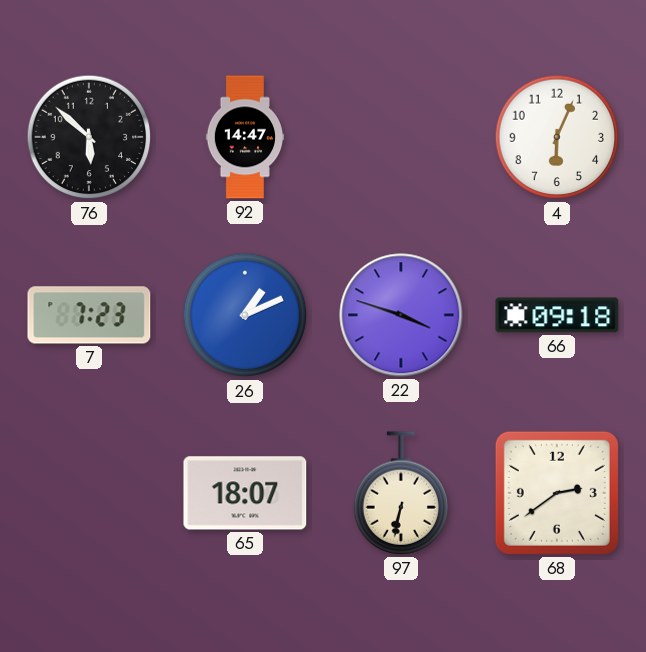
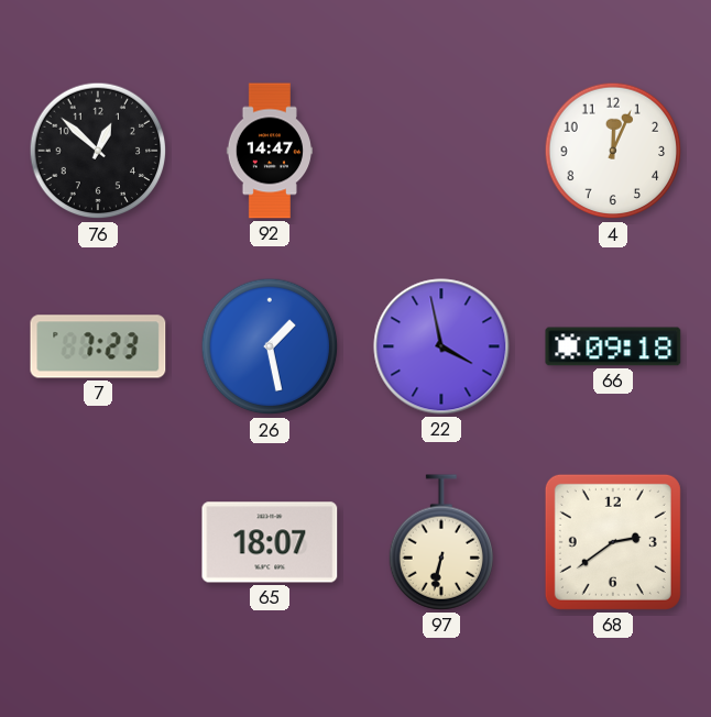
76: 5:52 -> 12:52
4: 6:04 -> 12:04
26: 1:11 -> 1:28
22: 3:48 -> 3:58
